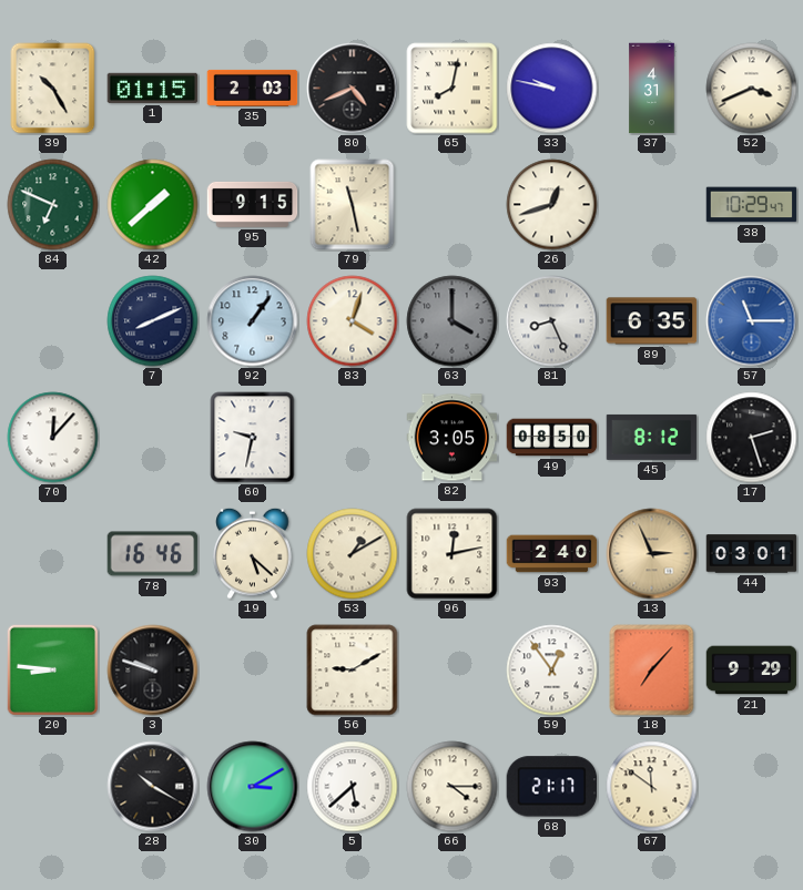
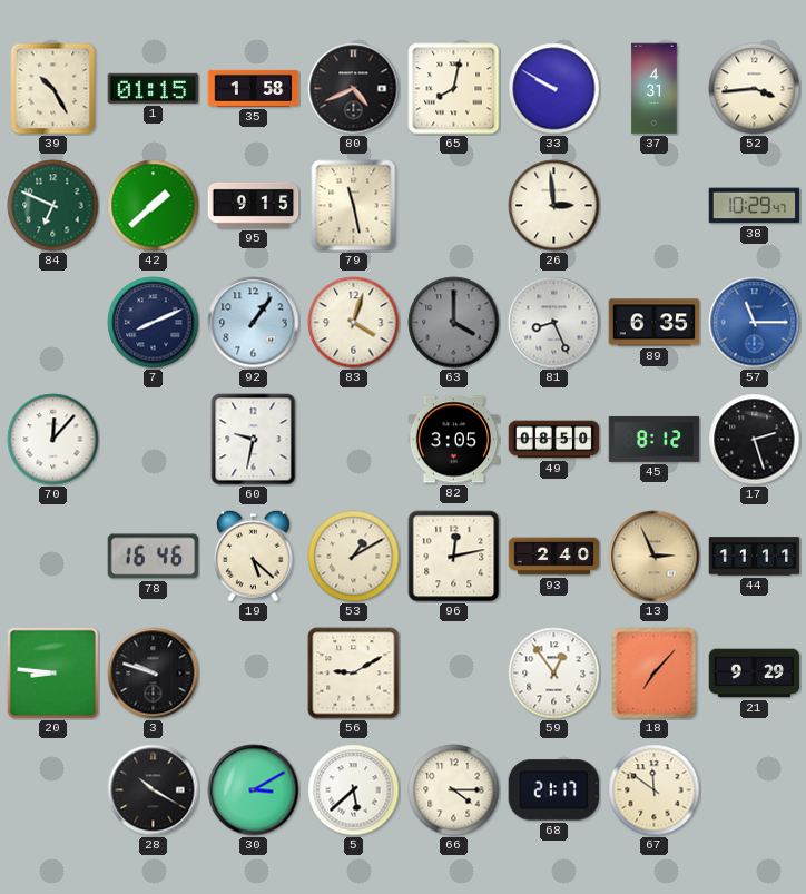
35: 2:03 -> 1:58
33: 9:47 -> 9:50
52: 3:41 -> 3:44
26: 12:42 -> 2:59
44: 03:01 -> 11:11
